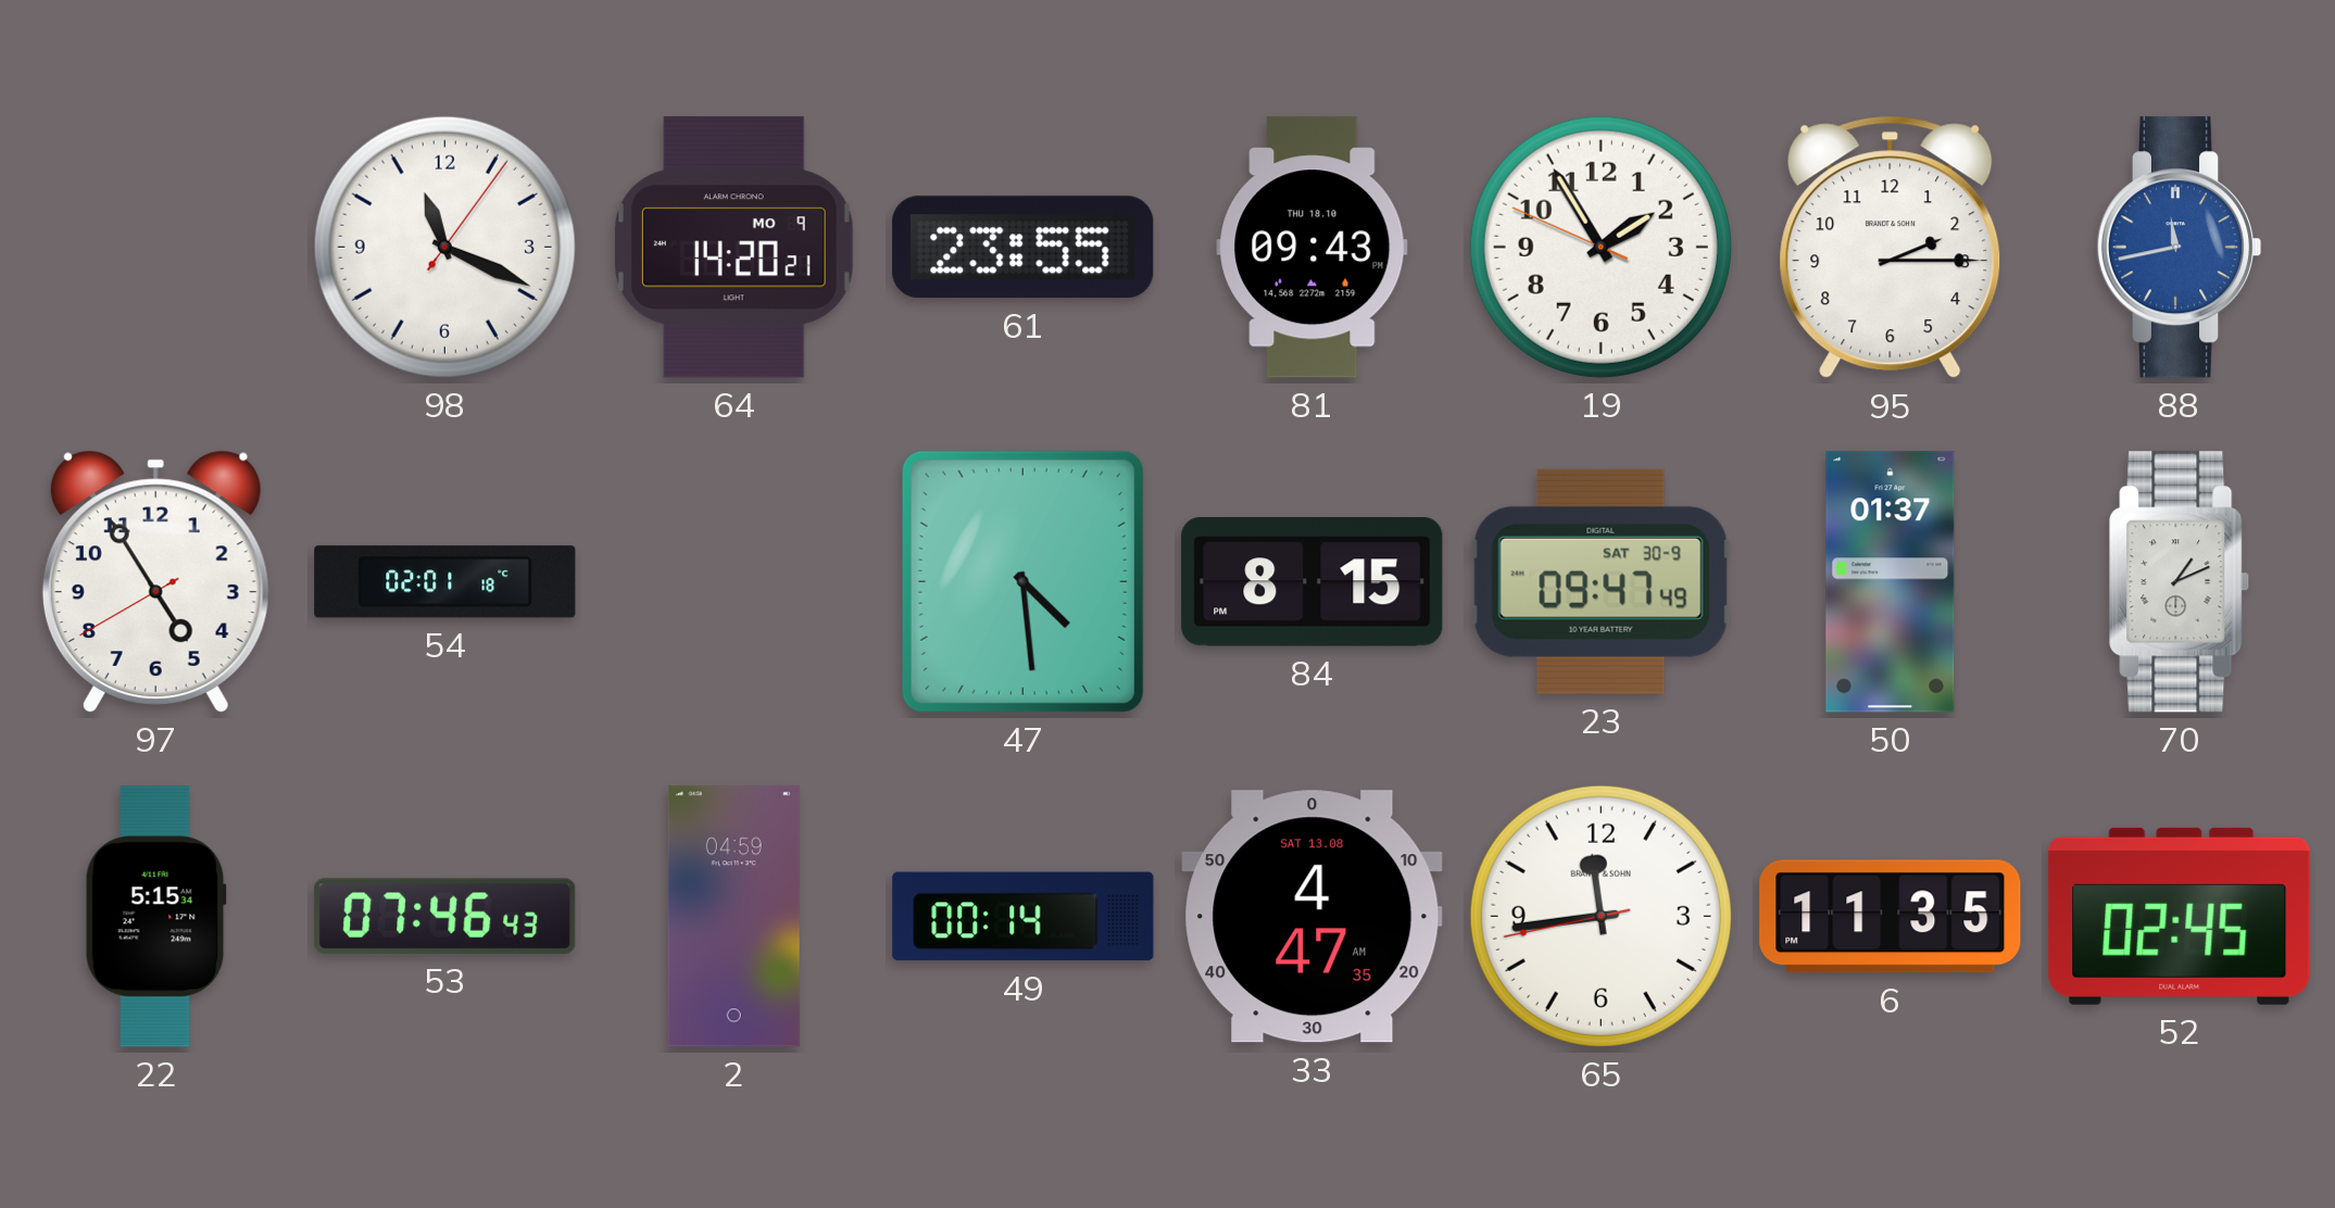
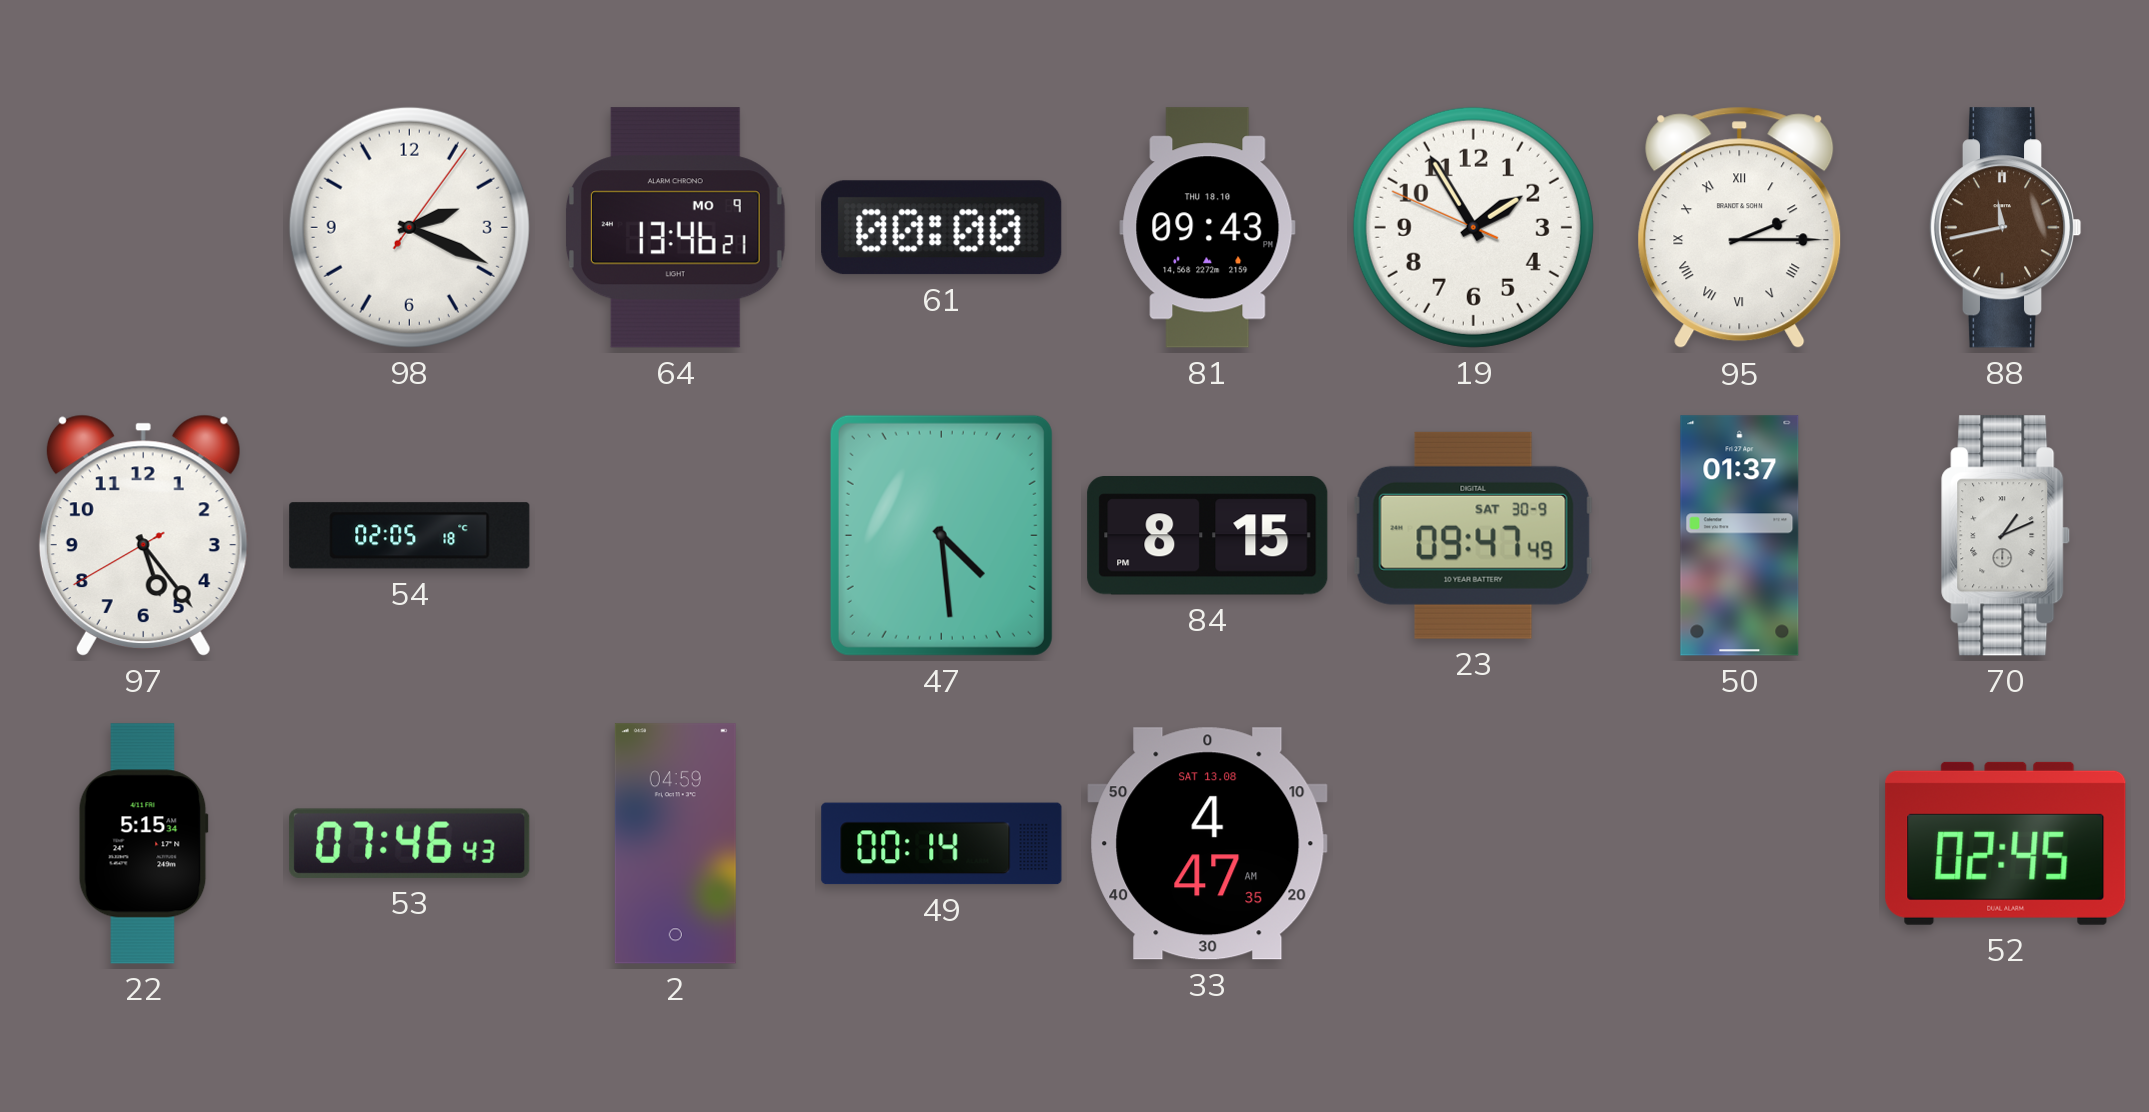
98: 11:19 -> 2:19
64: 14:20 -> 13:46
61: 23:55 -> 00:00
95 numerals: Arabic -> Roman
88 dial: blue -> brown
97: 4:54 -> 5:23
54: 02:01 -> 02:05
65: 11:43 -> none
6: 11:35 -> none
